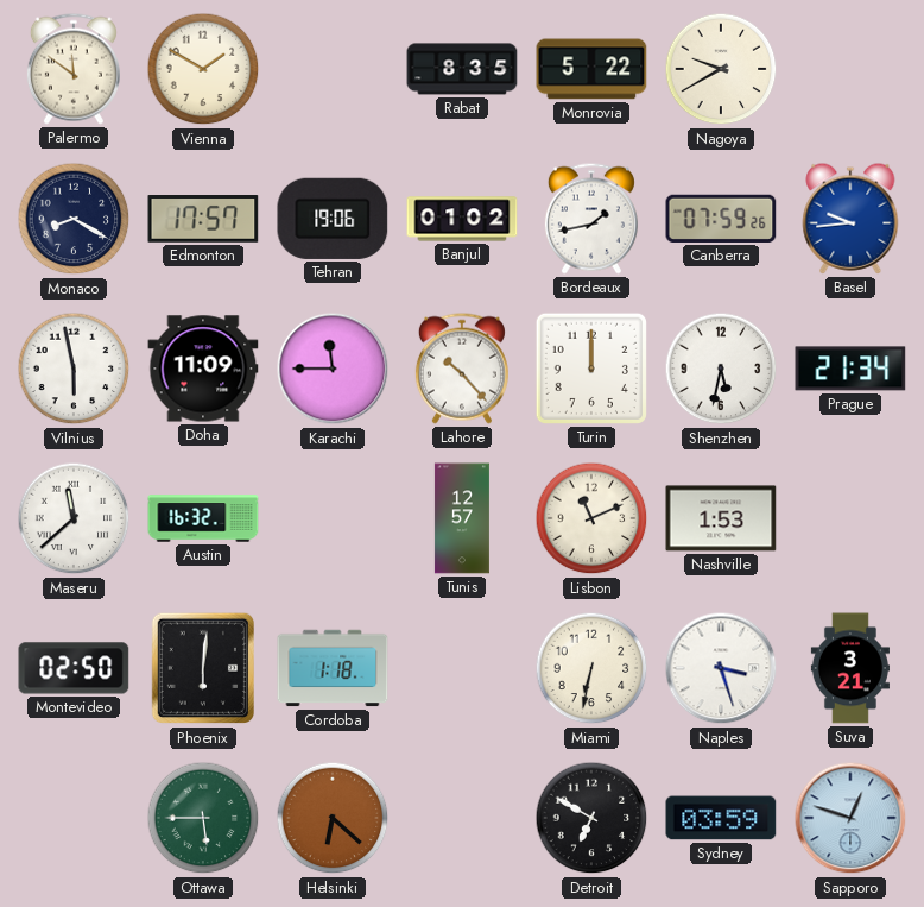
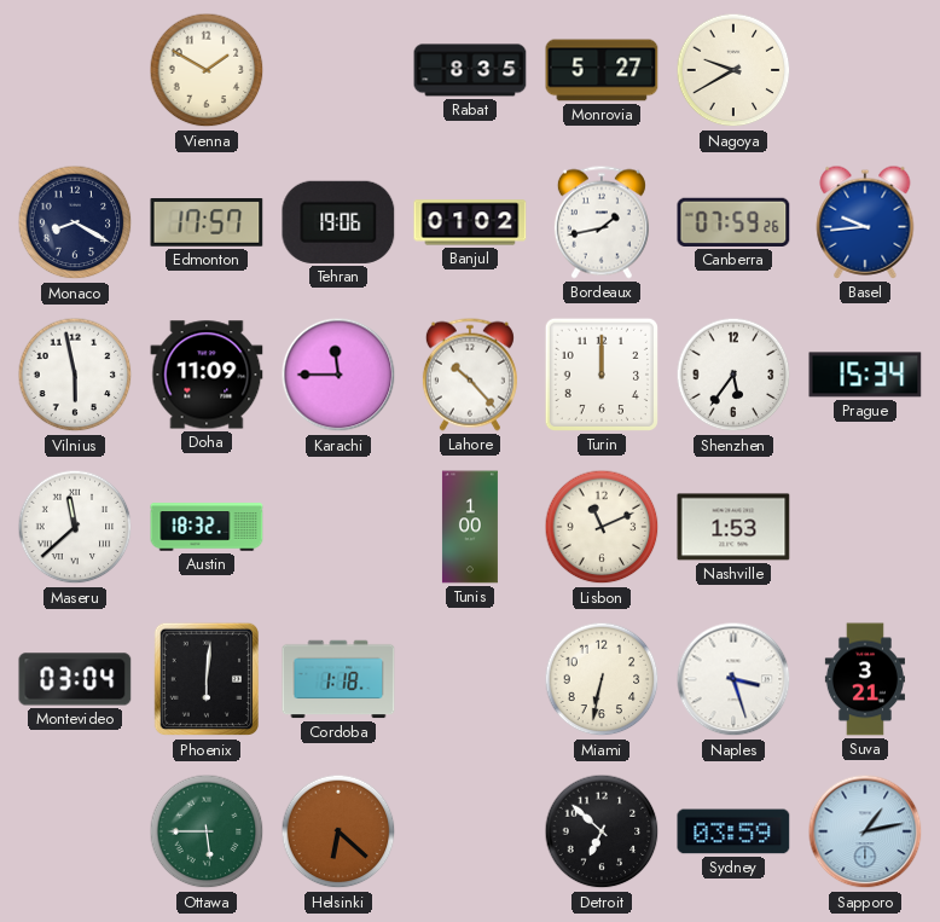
Palermo: 11:51 -> none
Monrovia: 5:22 -> 5:27
Shenzhen: 5:32 -> 5:36
Prague: 21:34 -> 15:34
Austin: 16:32 -> 18:32
Tunis: 12:57 -> 1:00
Montevideo: 02:50 -> 03:04
Detroit: 6:50 -> 6:52
Sapporo: 12:48 -> 1:13
